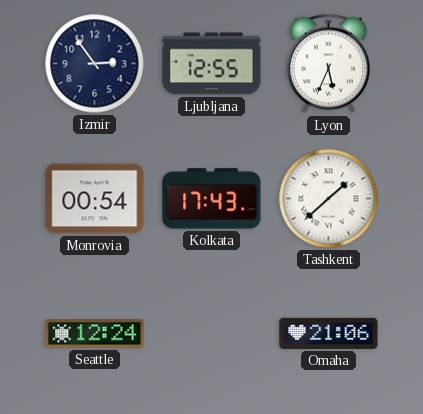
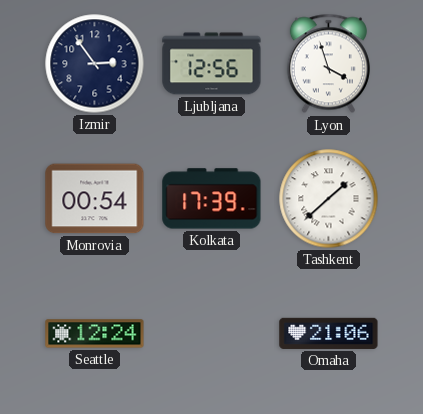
Ljubljana: 12:55 -> 12:56
Lyon: 5:34 -> 3:57
Kolkata: 17:43 -> 17:39
